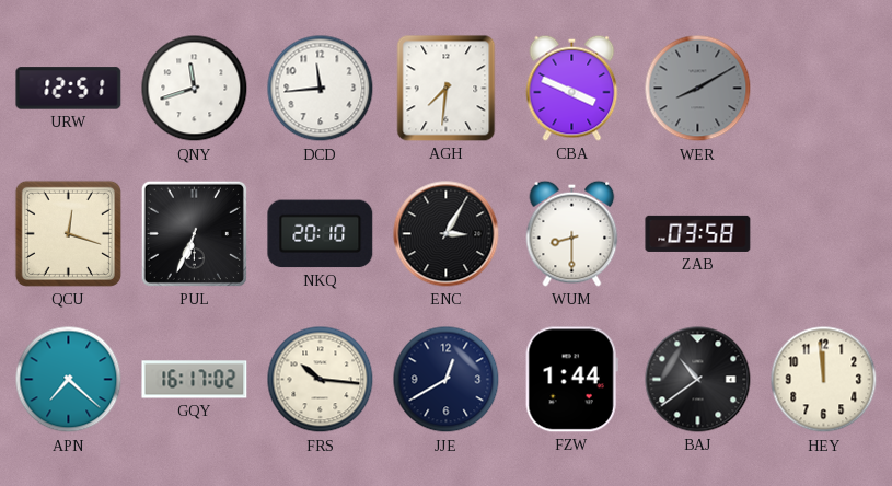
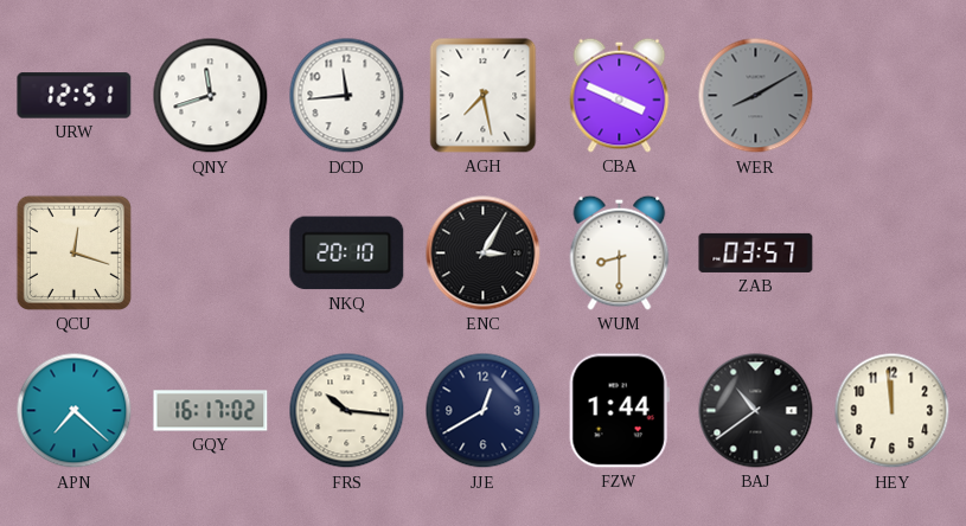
AGH: 7:31 -> 7:28
PUL: 6:34 -> none
ZAB: 03:58 -> 03:57
